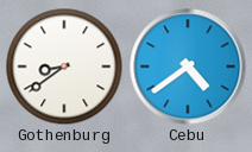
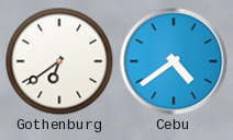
Gothenburg: 8:39 -> 6:39
